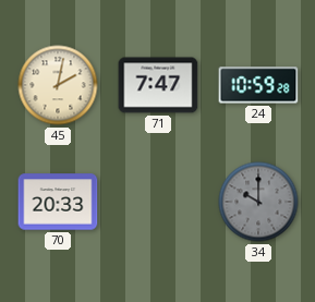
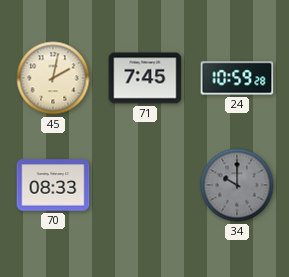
71: 7:47 -> 7:45
70: 20:33 -> 08:33
